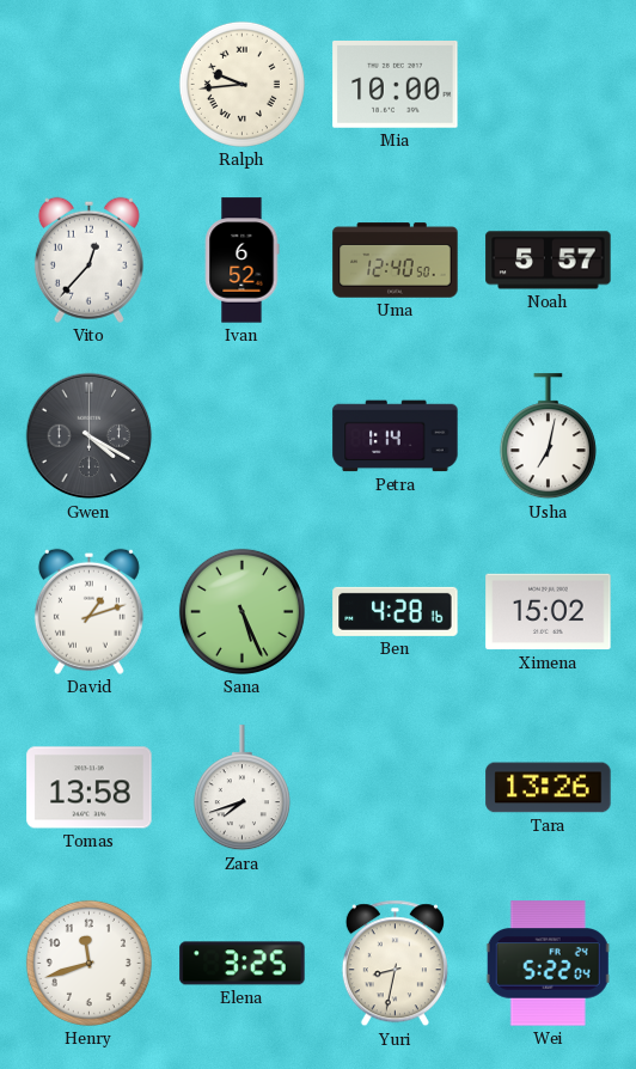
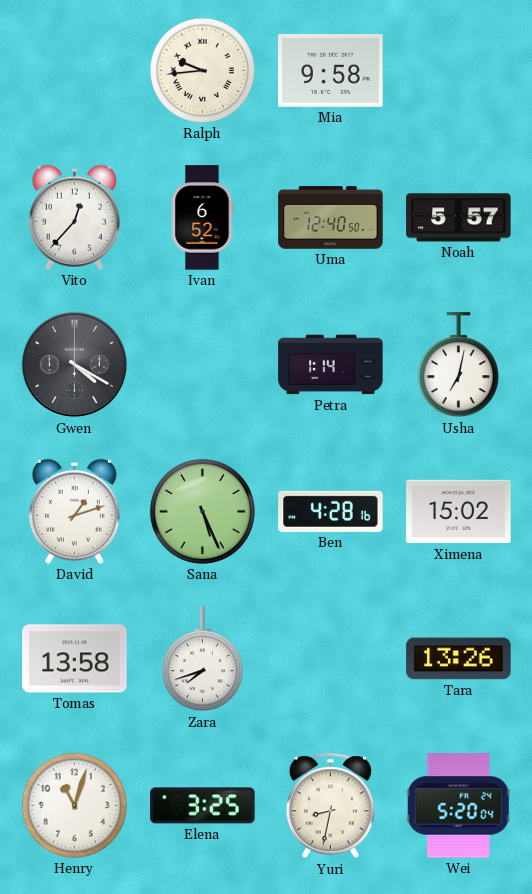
Mia: 10:00 -> 9:58
Henry: 11:42 -> 11:03
Wei: 5:22 -> 5:20
